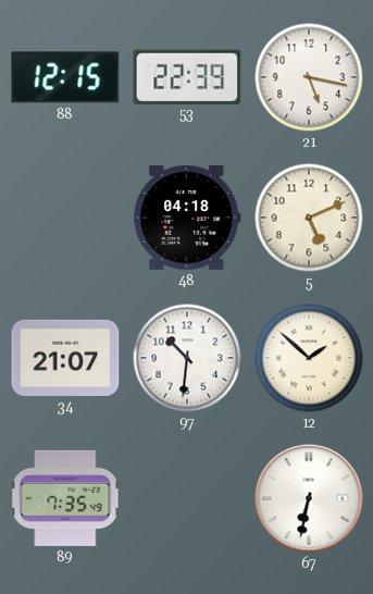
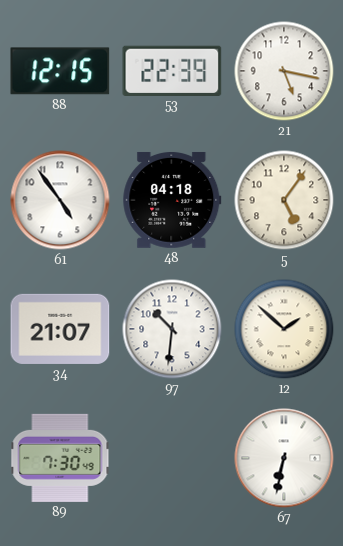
61: none -> 4:54
5: 5:11 -> 5:06
89: 7:35 -> 7:30
